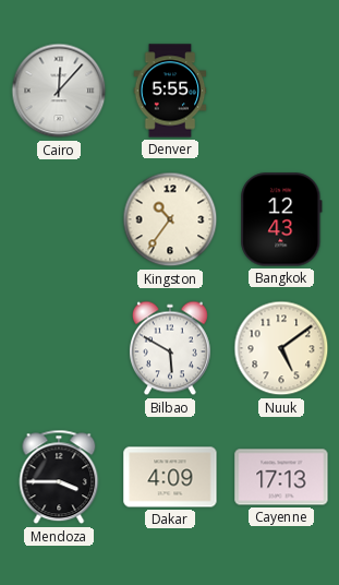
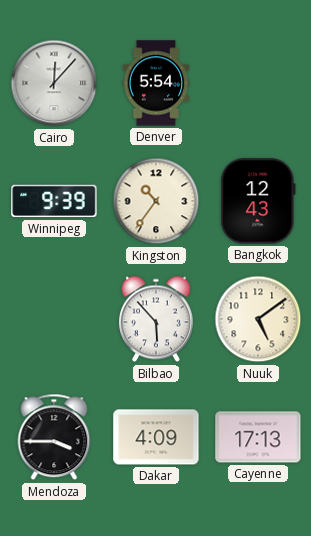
Denver: 5:55 -> 5:54
Winnipeg: none -> 9:39
Bilbao: 5:50 -> 5:53
